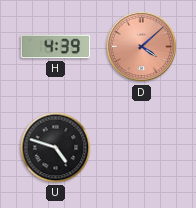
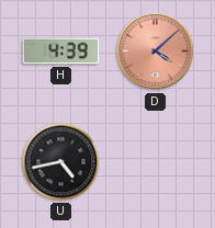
U: 4:48 -> 4:43
